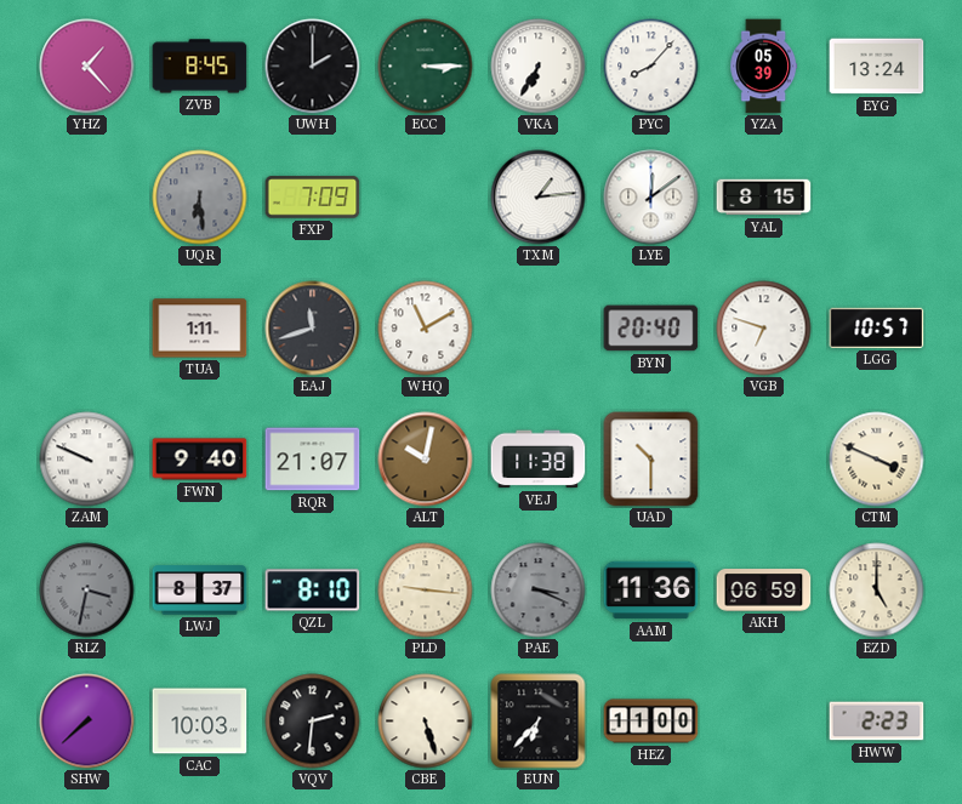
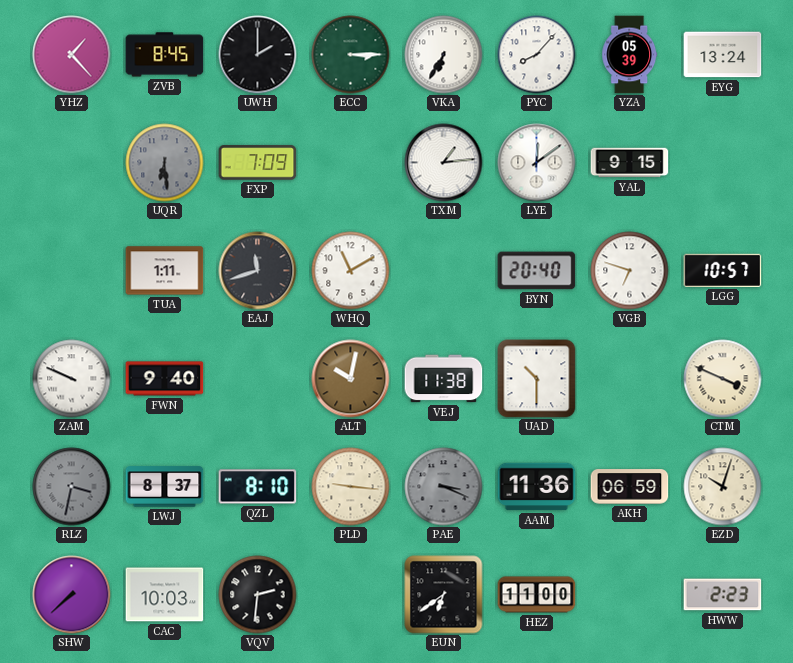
YAL: 8:15 -> 9:15
RQR: 21:07 -> none
EZD: 5:00 -> 10:03
CBE: 5:27 -> none
EUN: 6:37 -> 6:39
